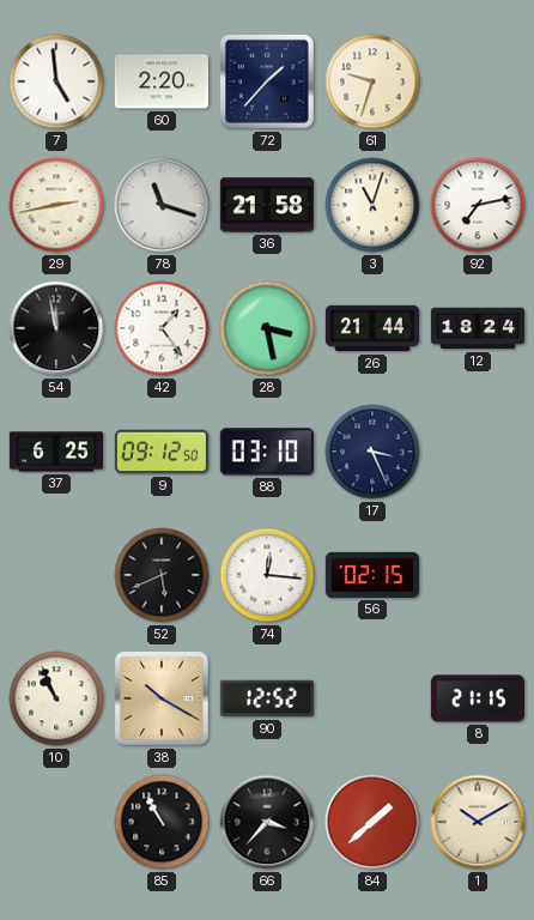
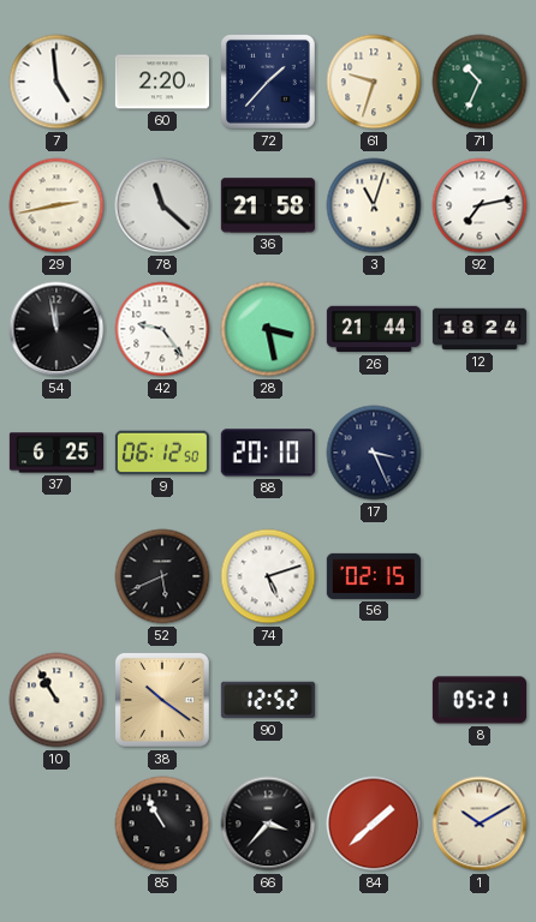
71: none -> 10:34
78: 11:18 -> 11:22
42: 1:24 -> 9:24
9: 09:12 -> 06:12
88: 03:10 -> 20:10
74: 12:16 -> 5:12
10: 10:56 -> 10:55
38: 10:20 -> 10:21
8: 21:15 -> 05:21
